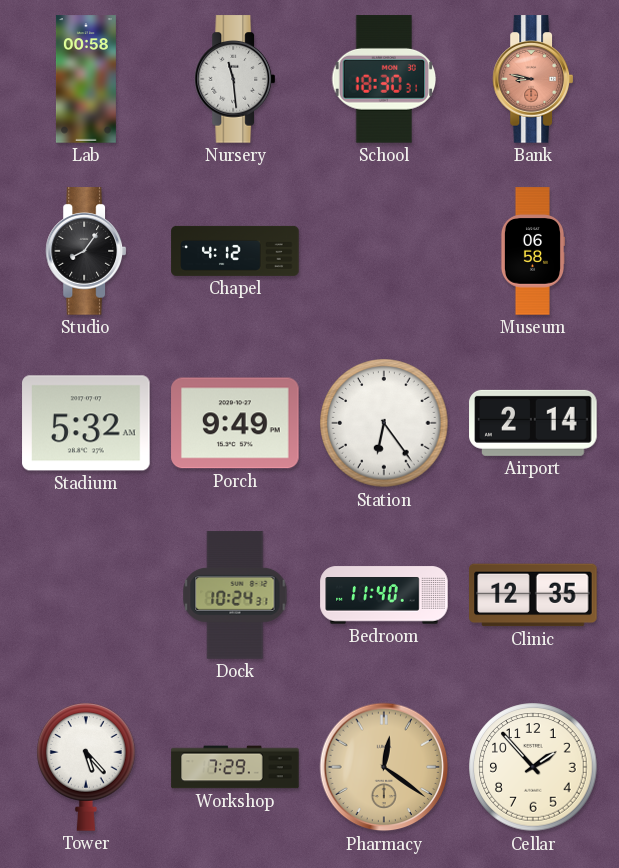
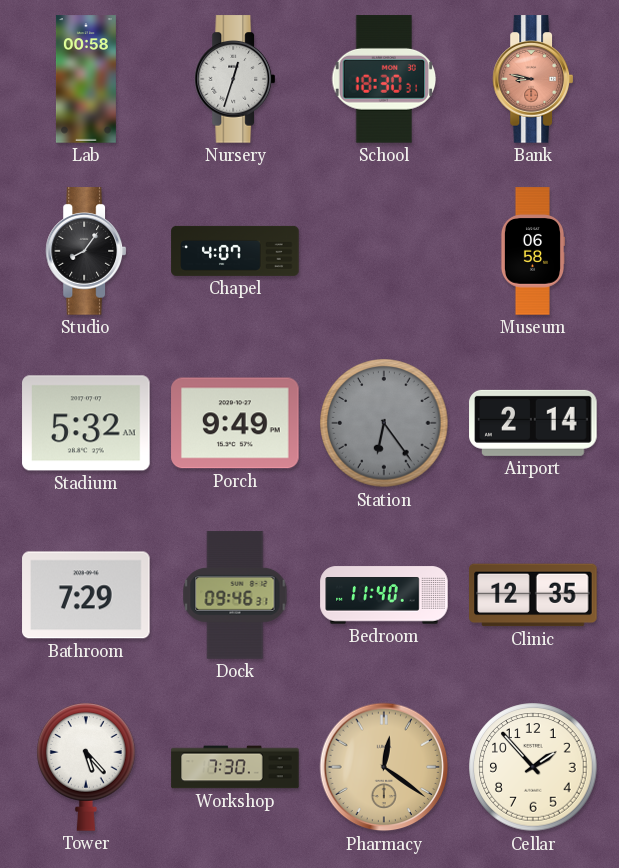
Nursery: 11:29 -> 12:33
Chapel: 4:12 -> 4:07
Station dial: white -> grey
Bathroom: none -> 7:29
Dock: 10:24 -> 09:46
Workshop: 7:29 -> 7:30
